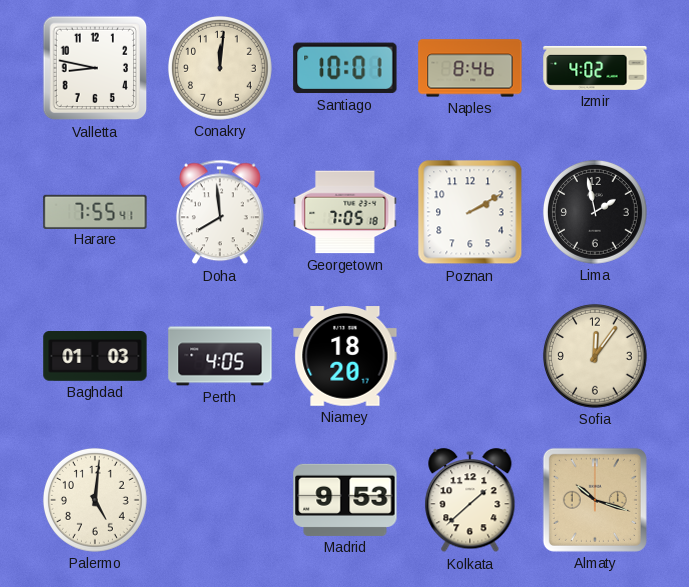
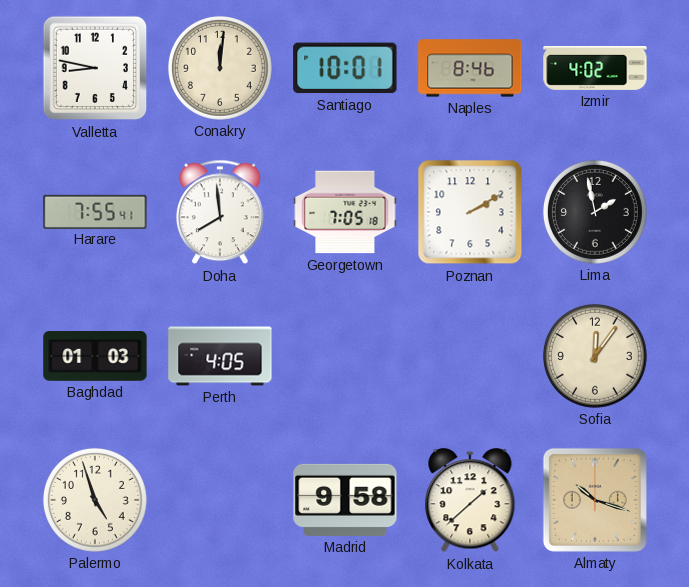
Niamey: 18:20 -> none
Palermo: 5:01 -> 4:57
Madrid: 9:53 -> 9:58
